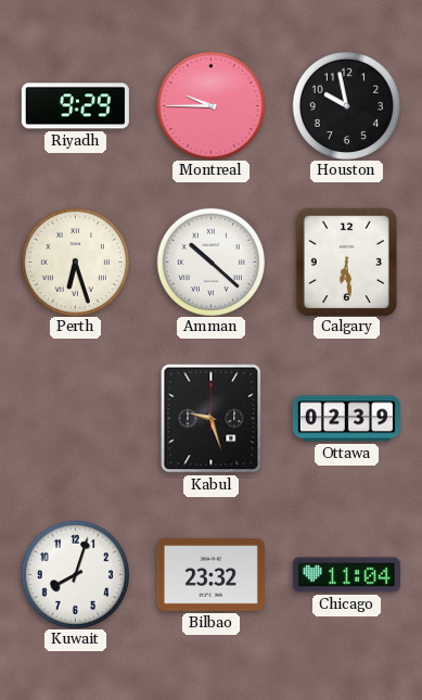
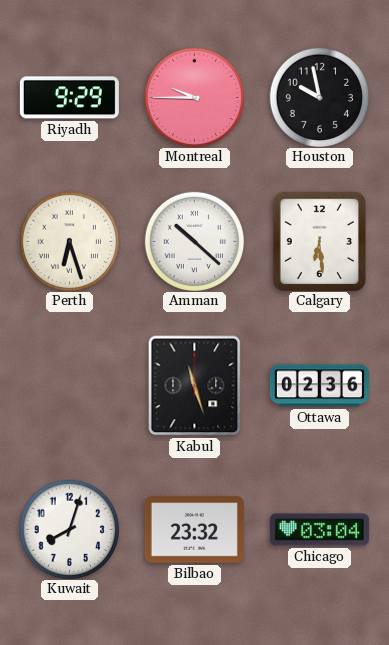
Kabul: 9:27 -> 11:27
Ottawa: 02:39 -> 02:36
Chicago: 11:04 -> 03:04
